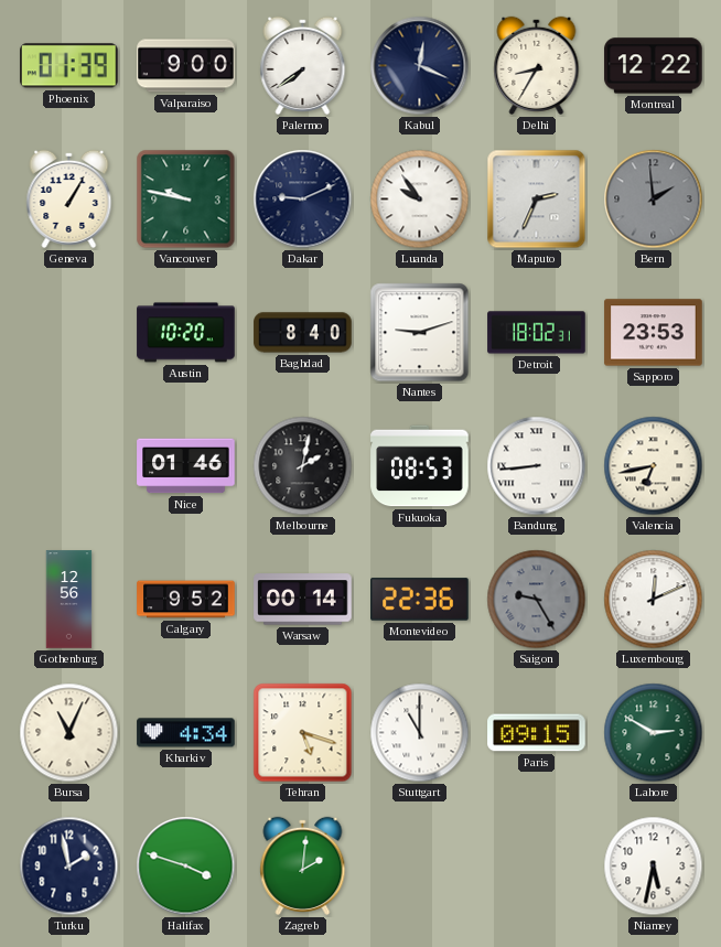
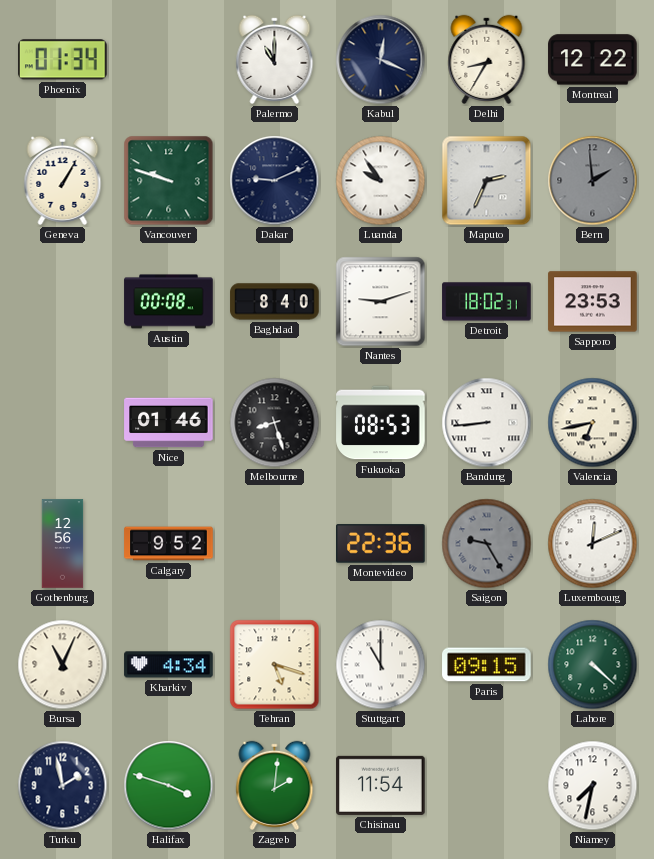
Phoenix: 01:39 -> 01:34
Valparaiso: 9:00 -> none
Palermo: 7:39 -> 11:00
Vancouver: 9:47 -> 9:48
Austin: 10:20 -> 00:08
Melbourne: 2:02 -> 8:27
Warsaw: 00:14 -> none
Lahore: 2:50 -> 4:22
Chisinau: none -> 11:54
Niamey: 5:32 -> 7:32
